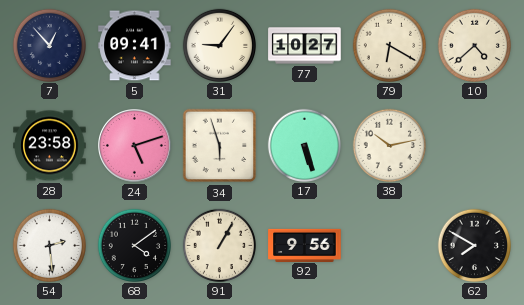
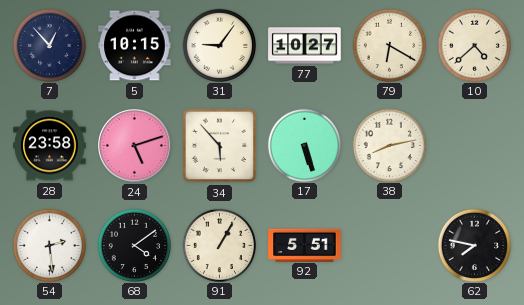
5: 09:41 -> 10:15
34: 5:57 -> 5:53
38: 10:13 -> 8:13
92: 9:56 -> 5:51
62: 7:50 -> 7:47
